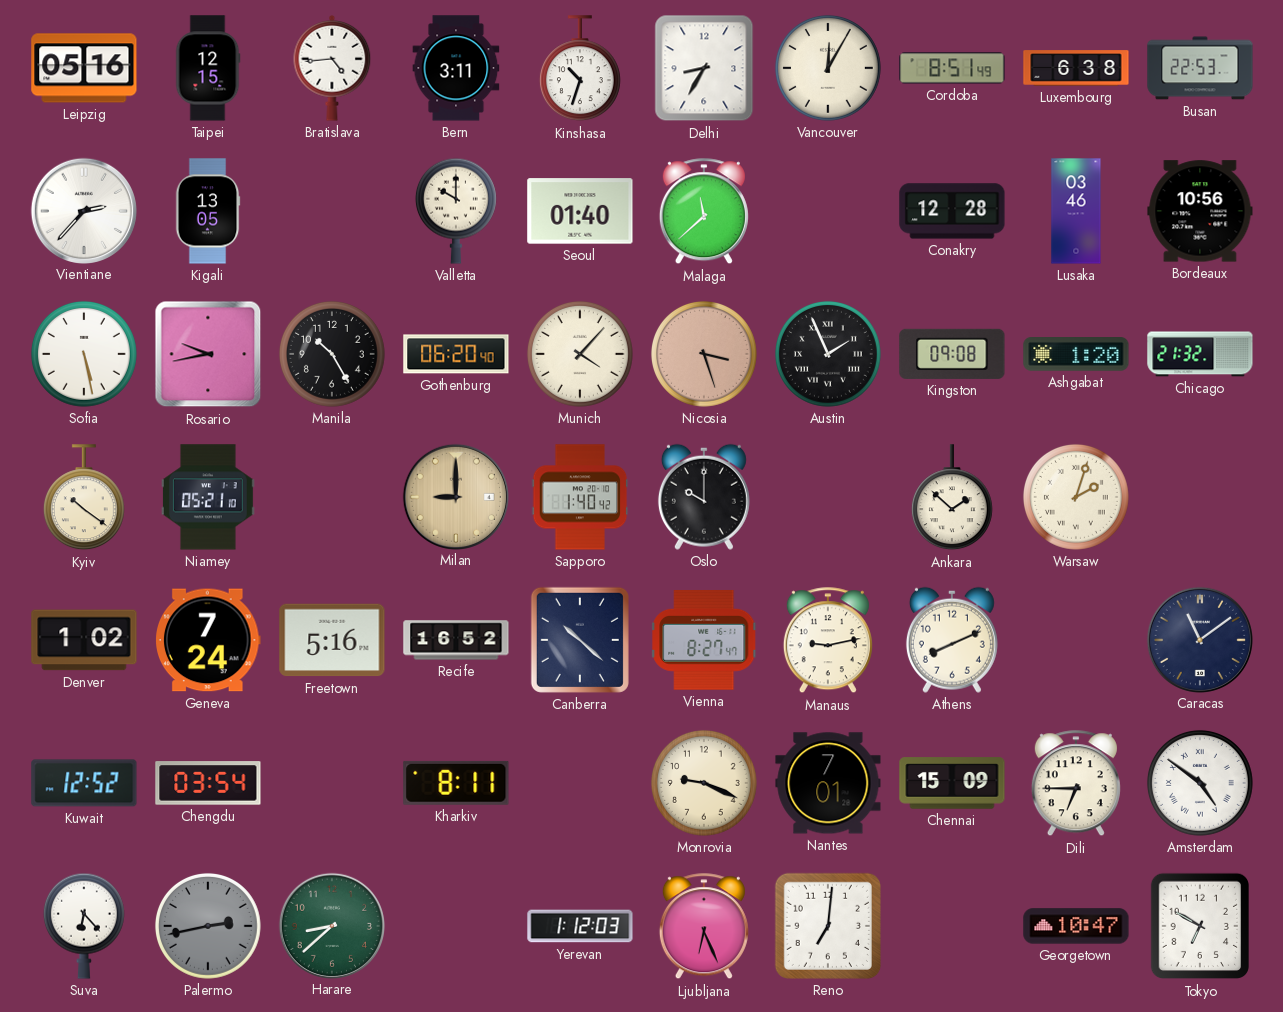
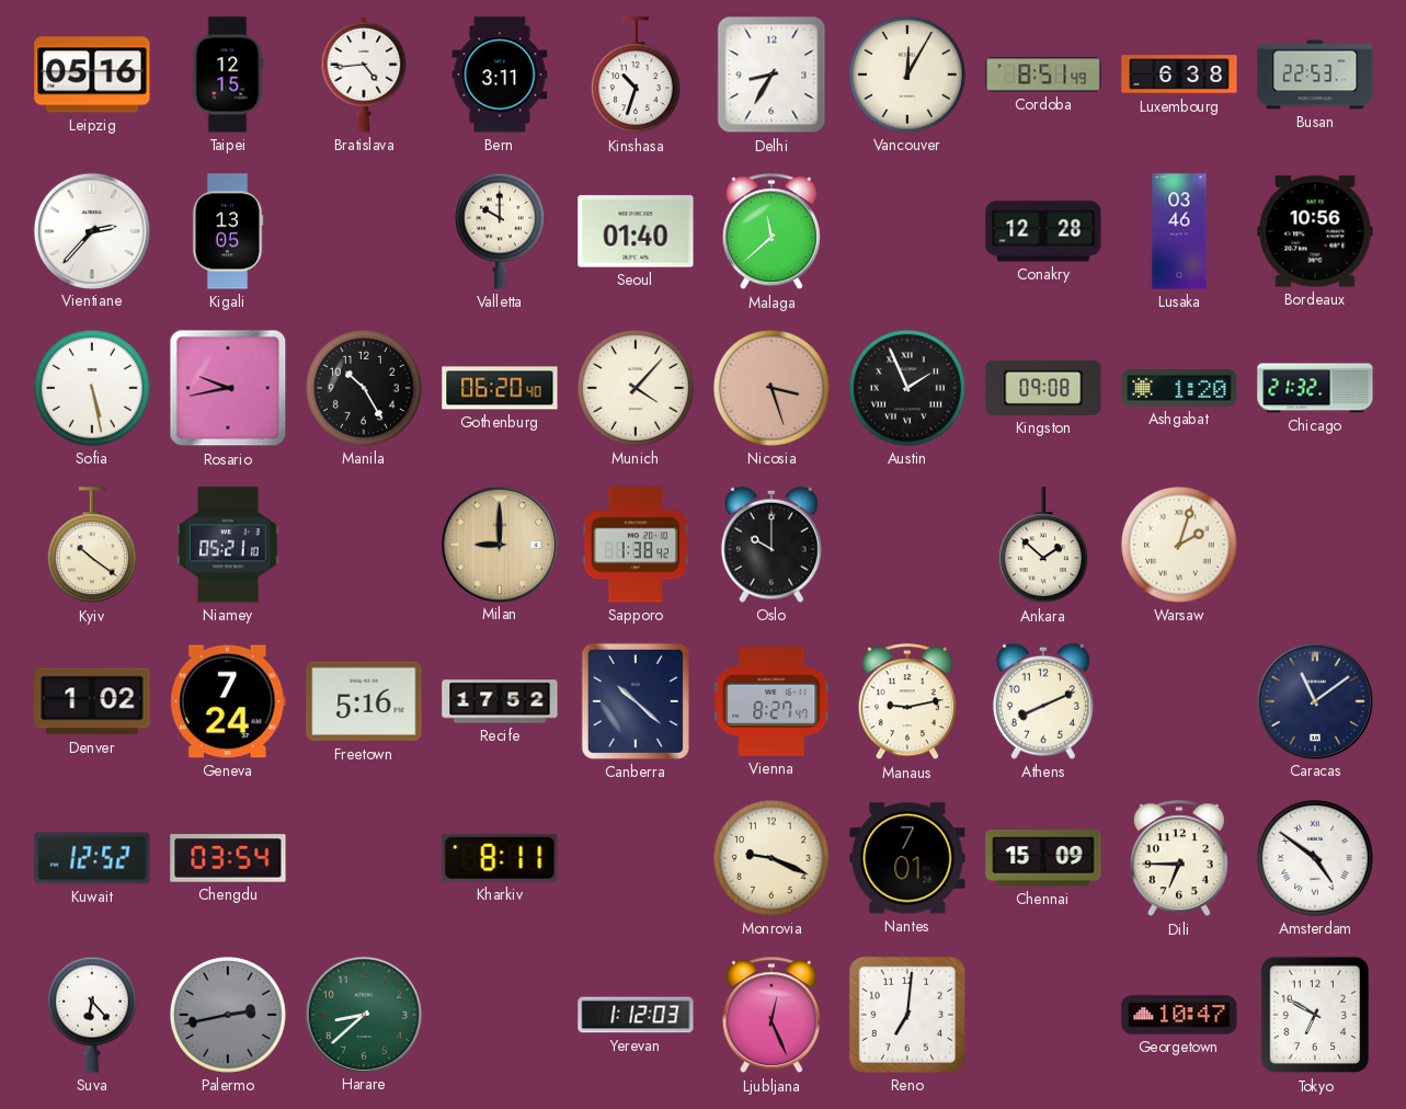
Sapporo: 1:40 -> 1:38
Recife: 16:52 -> 17:52
Ljubljana: 6:26 -> 12:26
